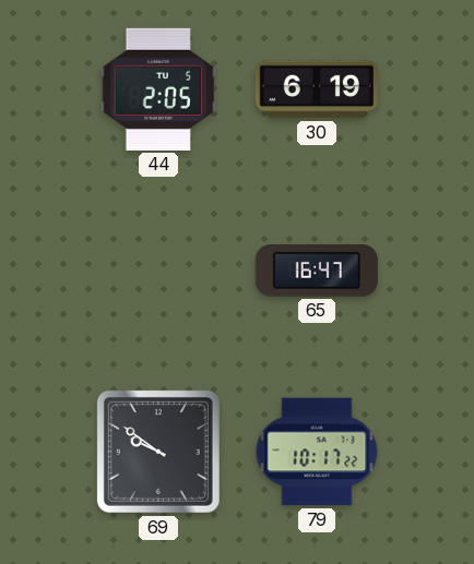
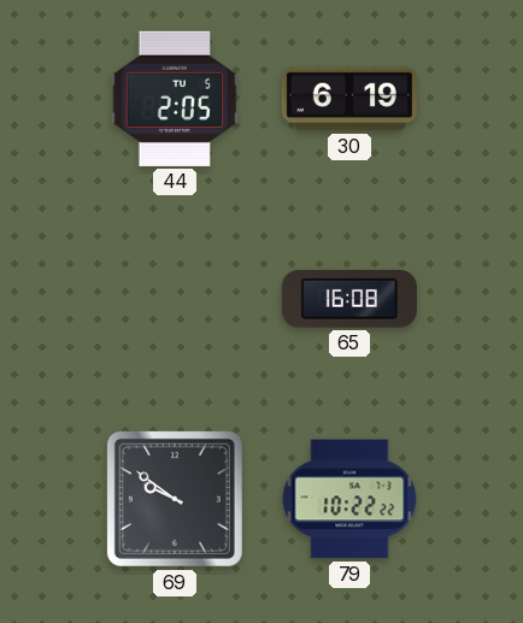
65: 16:47 -> 16:08
79: 10:17 -> 10:22
